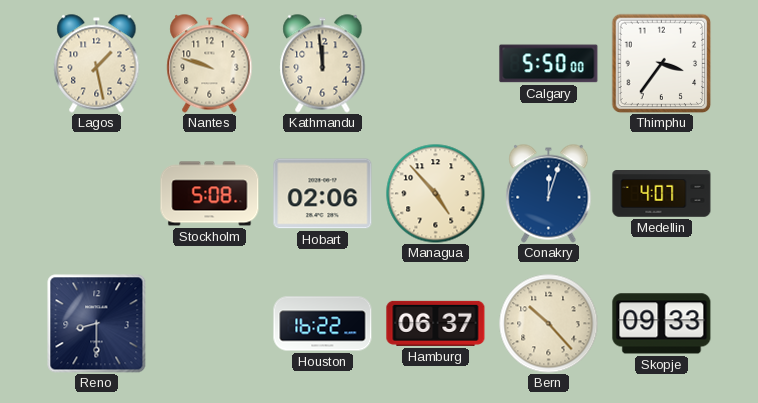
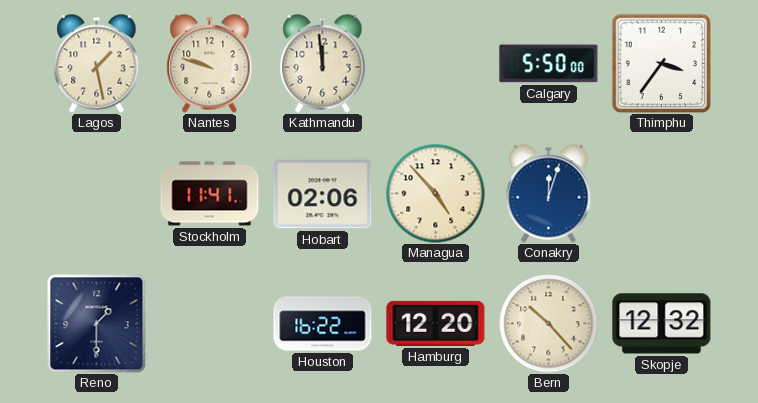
Stockholm: 5:08 -> 11:41
Medellin: 4:07 -> none
Reno: 8:30 -> 1:30
Hamburg: 06:37 -> 12:20
Skopje: 09:33 -> 12:32
